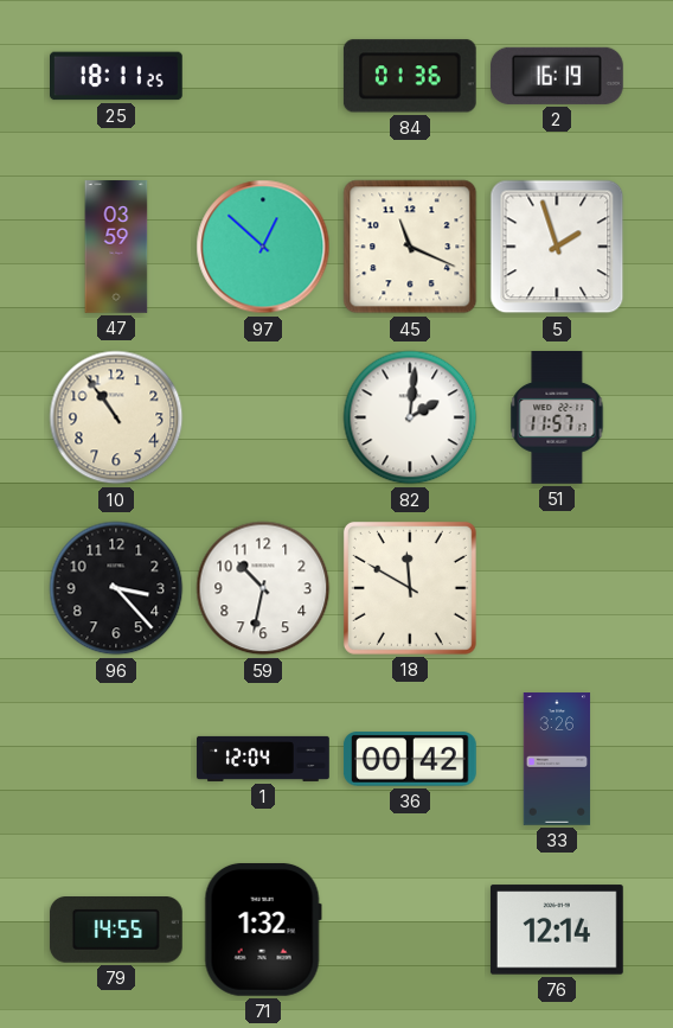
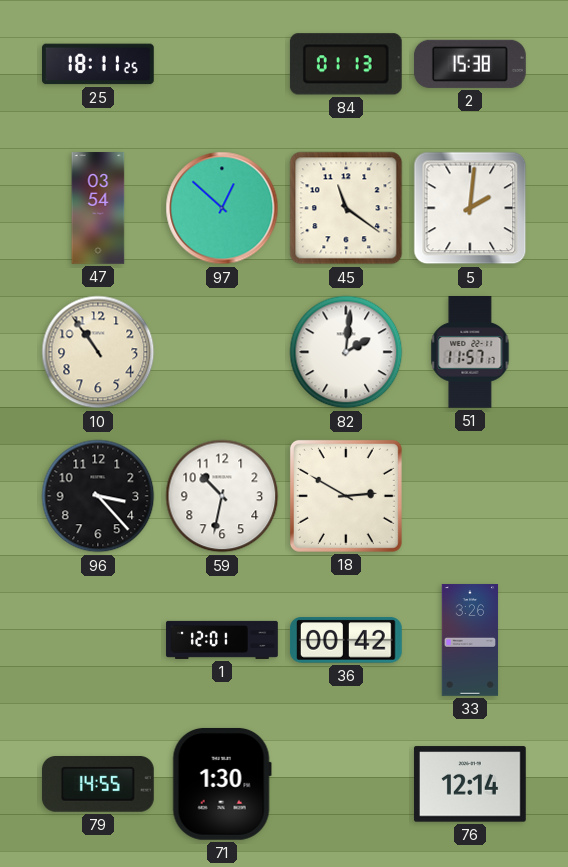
84: 01:36 -> 01:13
2: 16:19 -> 15:38
47: 03:59 -> 03:54
45: 11:19 -> 11:21
5: 1:57 -> 2:01
18: 11:50 -> 2:50
1: 12:04 -> 12:01
71: 1:32 -> 1:30
